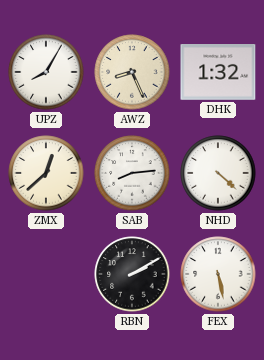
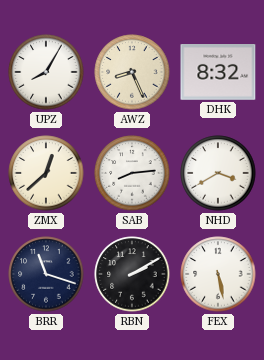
DHK: 1:32 -> 8:32
NHD: 4:22 -> 3:40
BRR: none -> 11:18
